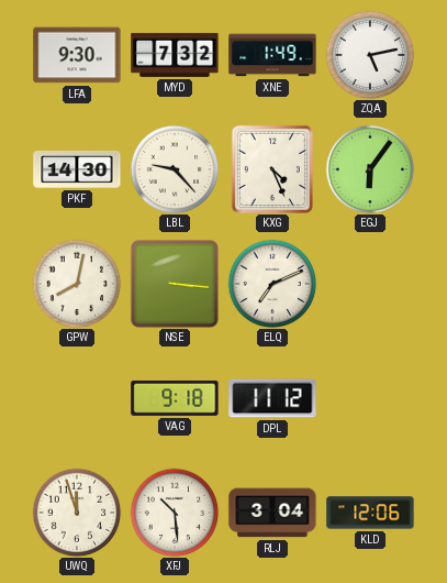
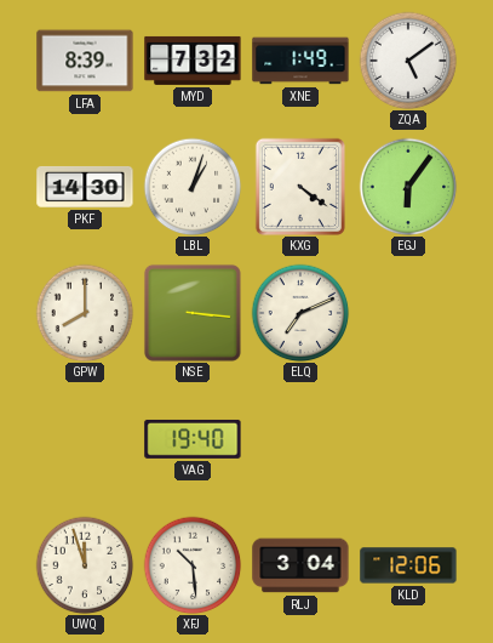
LFA: 9:30 -> 8:39
ZQA: 5:13 -> 5:09
LBL: 9:23 -> 1:03
KXG: 4:26 -> 4:21
GPW: 8:02 -> 8:00
VAG: 9:18 -> 19:40
DPL: 11:12 -> none
